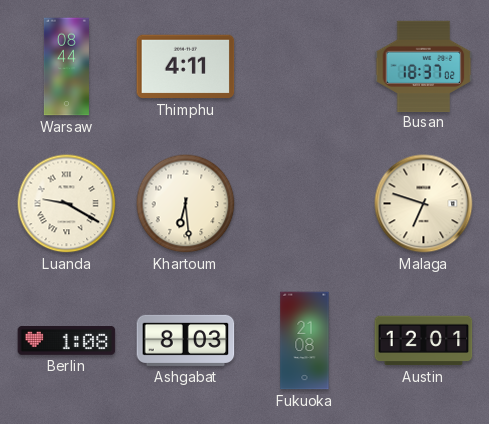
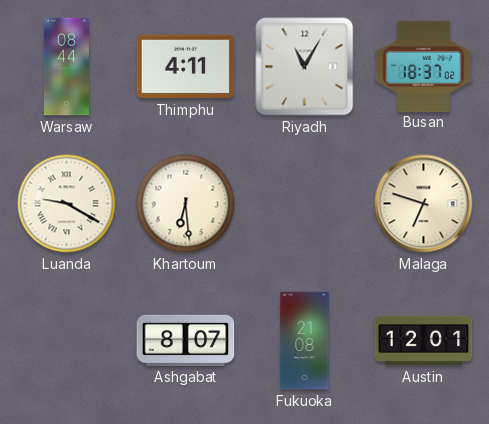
Riyadh: none -> 11:05
Berlin: 1:08 -> none
Ashgabat: 8:03 -> 8:07
